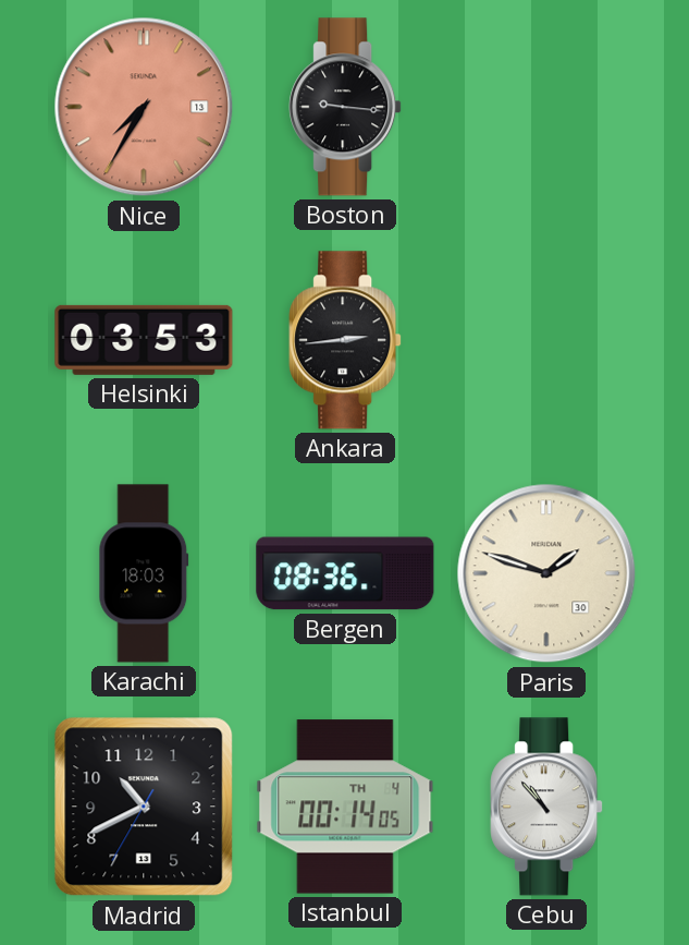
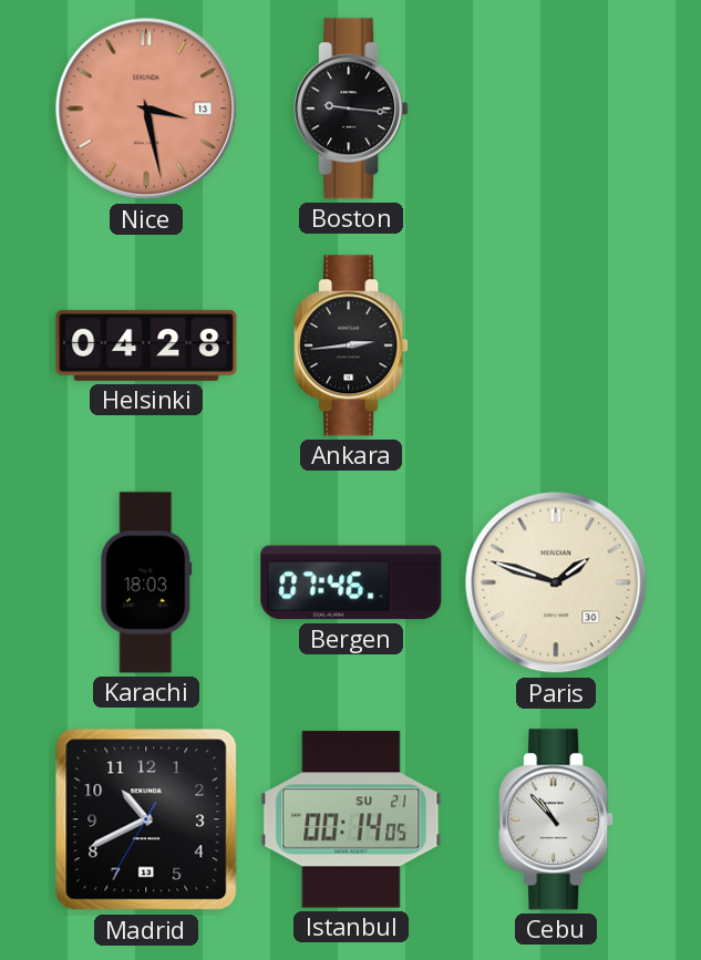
Nice: 7:35 -> 3:28
Helsinki: 03:53 -> 04:28
Bergen: 08:36 -> 07:46
Istanbul date: TH 4 -> SU 21
